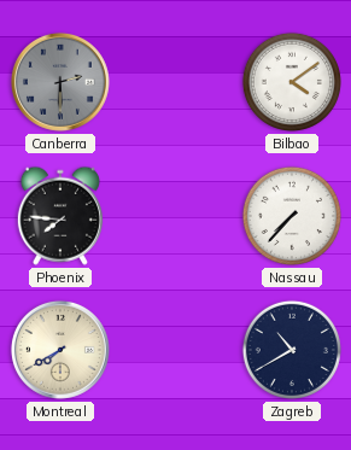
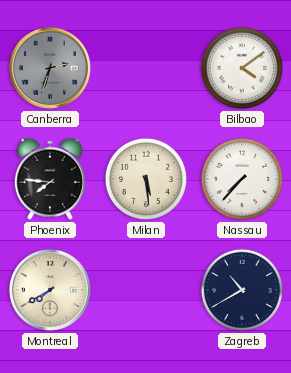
Canberra: 2:30 -> 2:33
Milan: none -> 5:29
